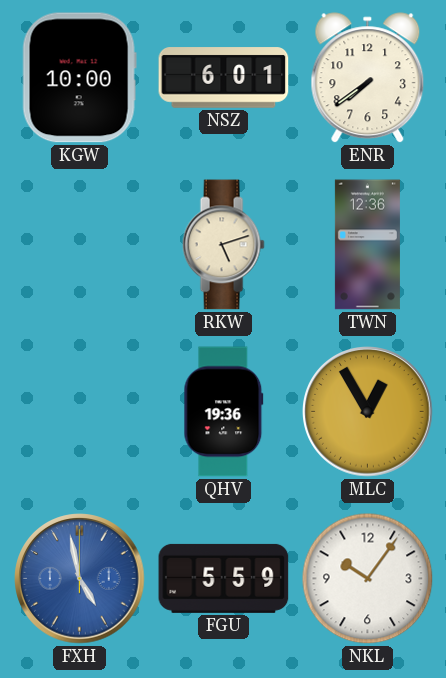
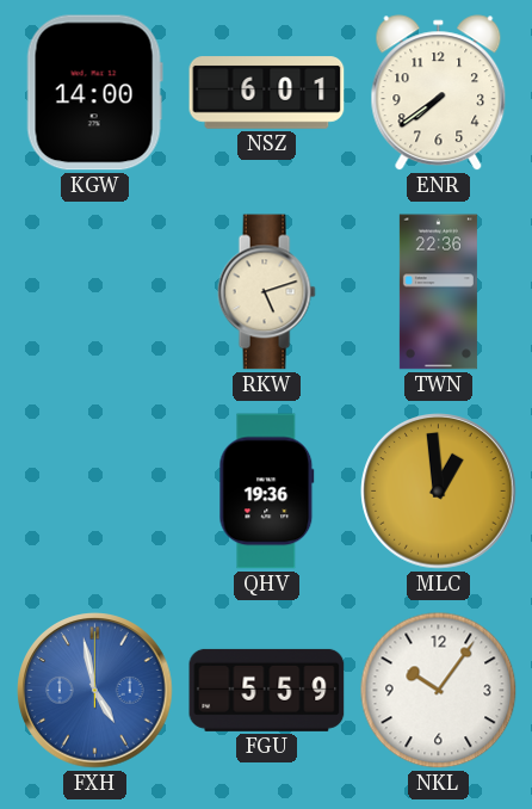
KGW: 10:00 -> 14:00
TWN: 12:36 -> 22:36
MLC: 12:55 -> 12:59
